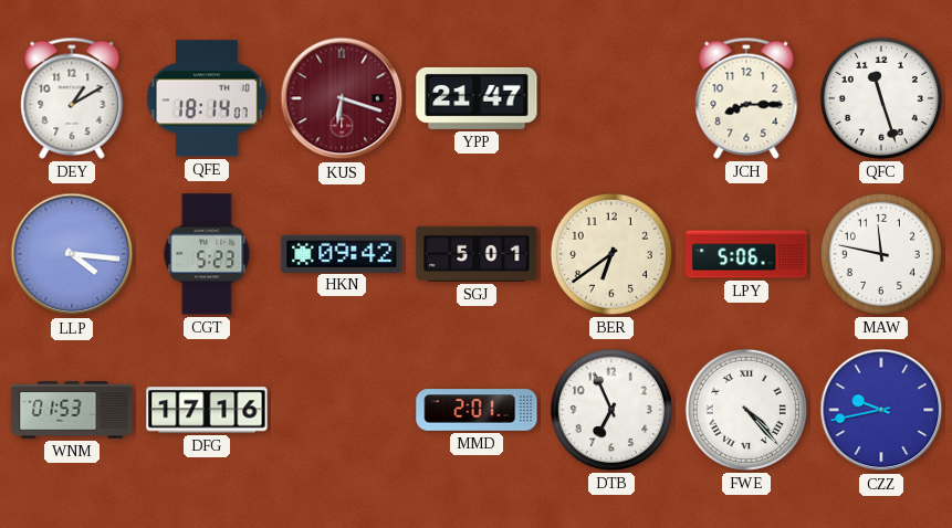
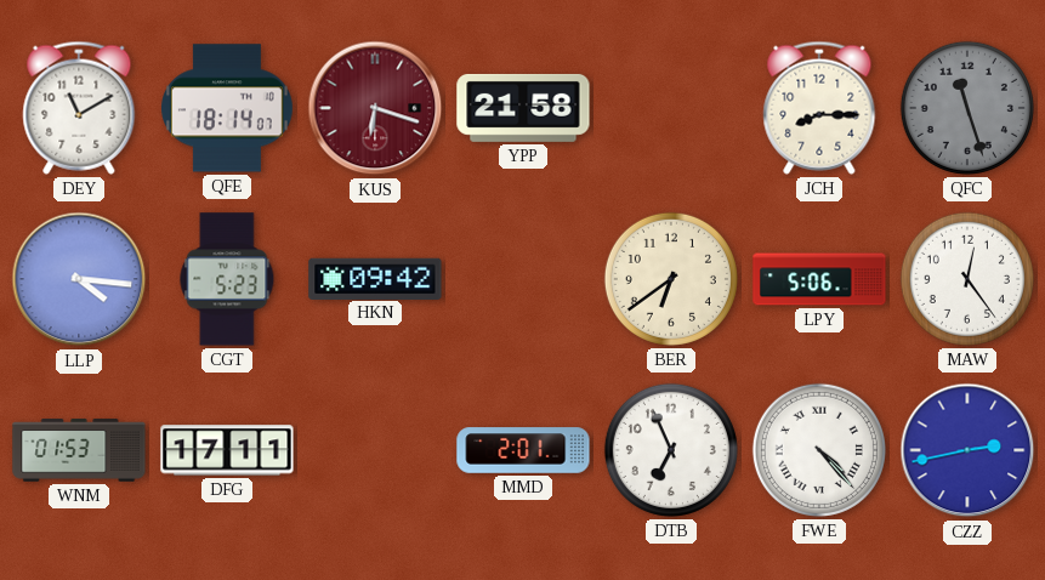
DEY: 1:10 -> 11:10
YPP: 21:47 -> 21:58
QFC dial: white -> grey
SGJ: 5:01 -> none
MAW: 11:47 -> 12:24
DFG: 17:16 -> 17:11
CZZ: 9:43 -> 2:43
